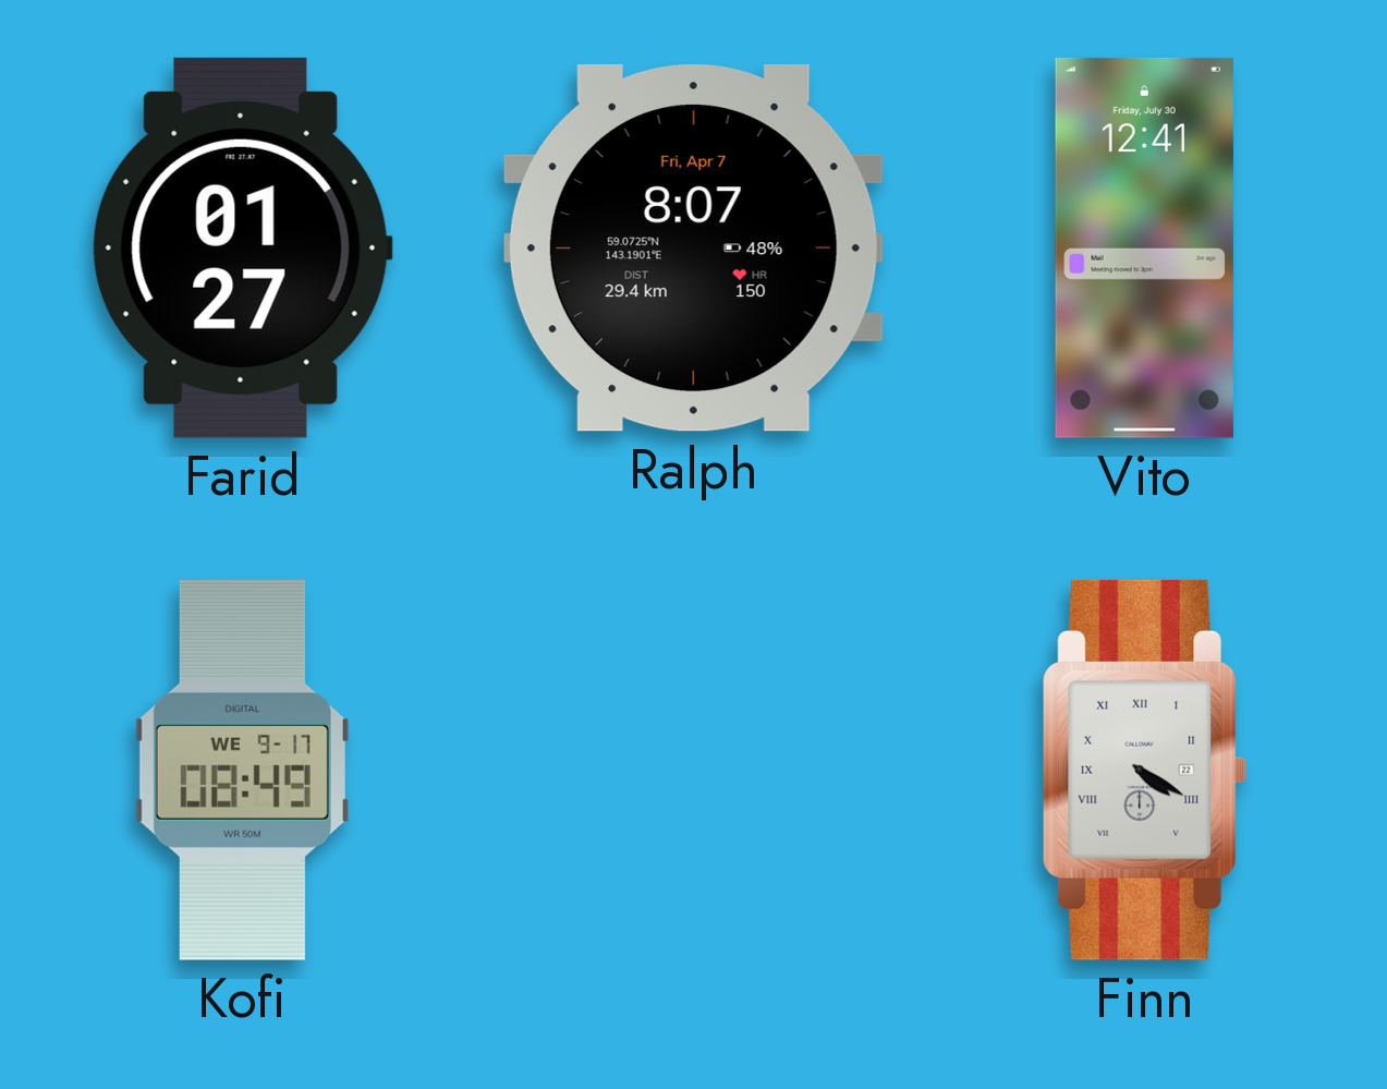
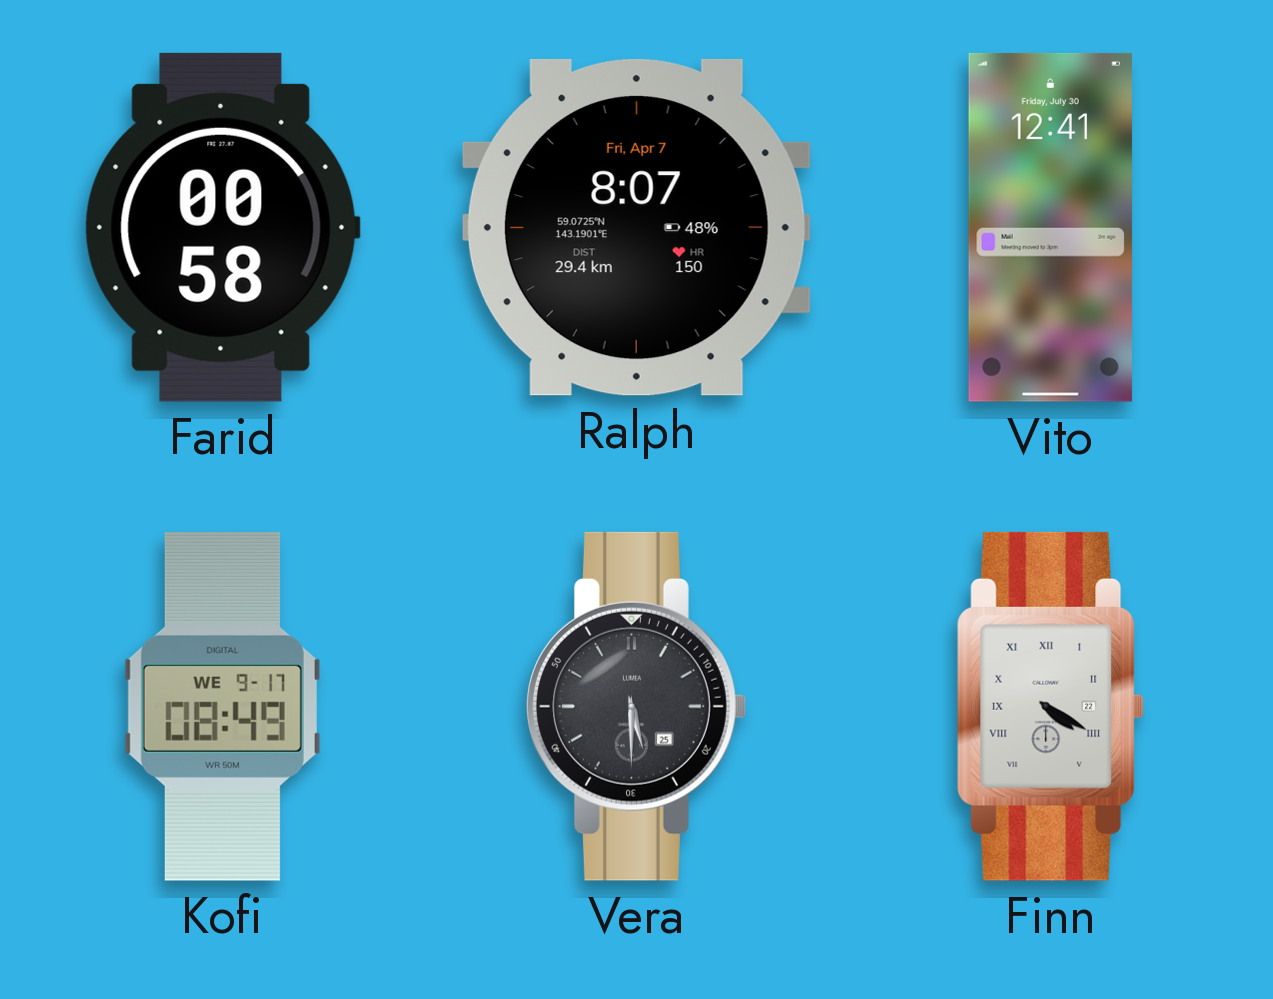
Farid: 01:27 -> 00:58
Vera: none -> 5:30
